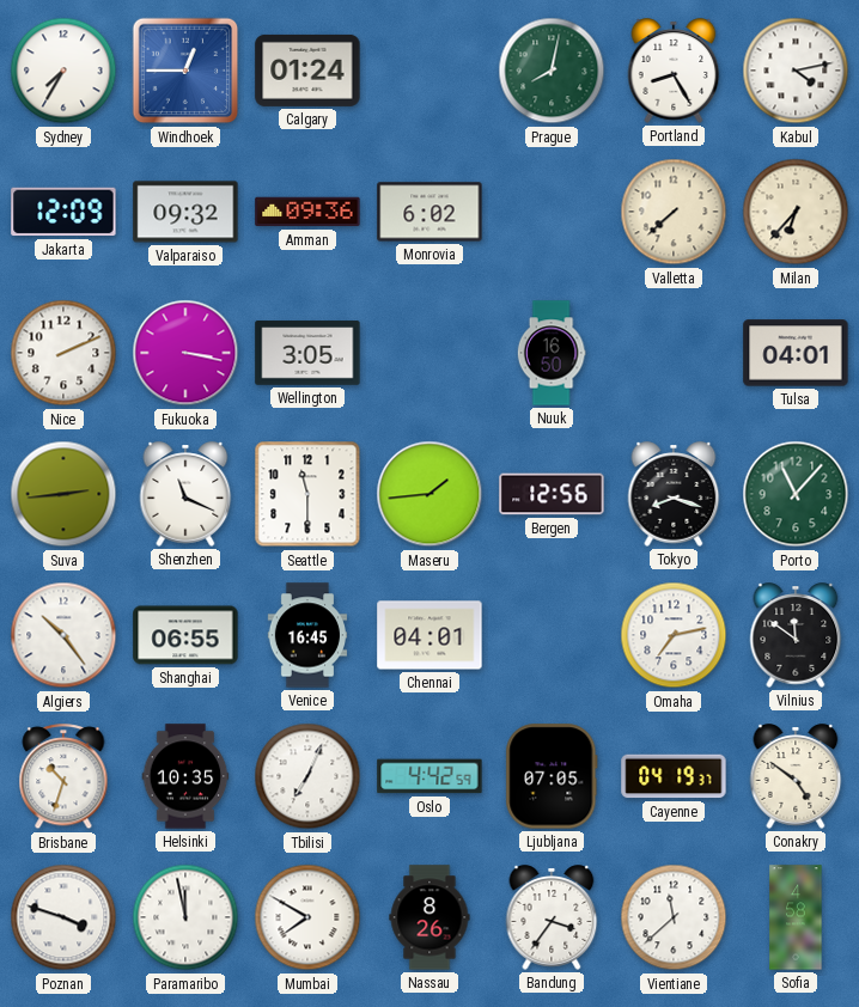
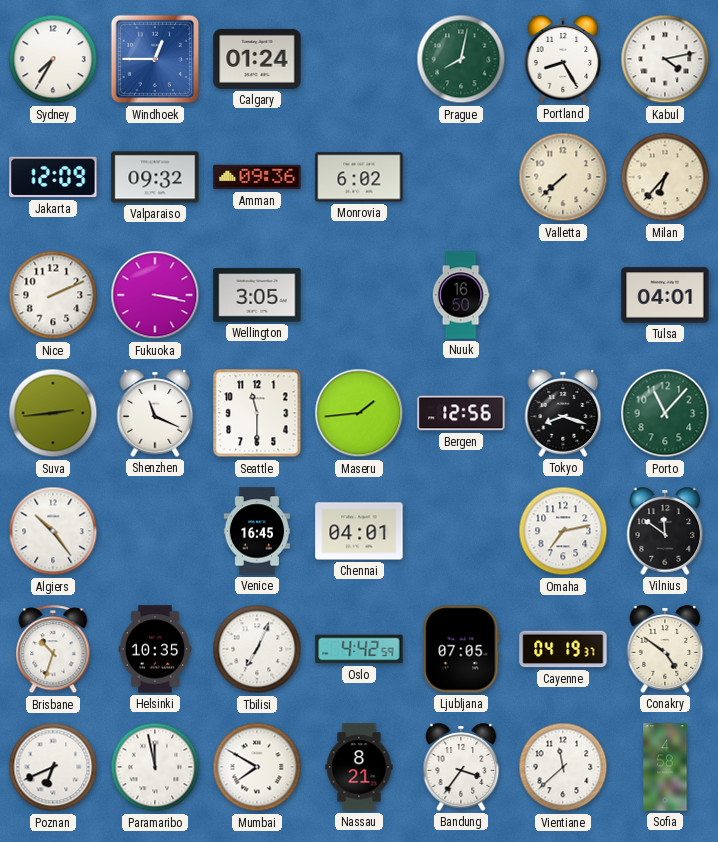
Shanghai: 06:55 -> none
Poznan: 3:48 -> 6:41
Nassau: 8:26 -> 8:21
